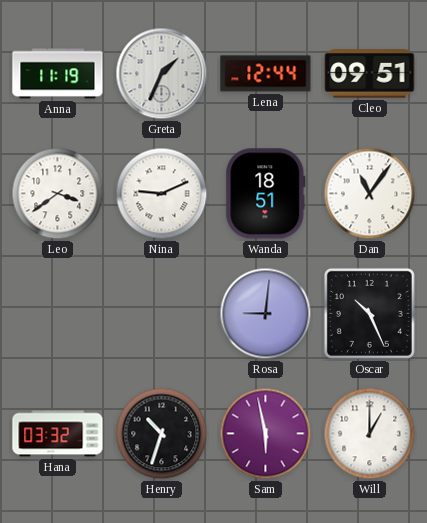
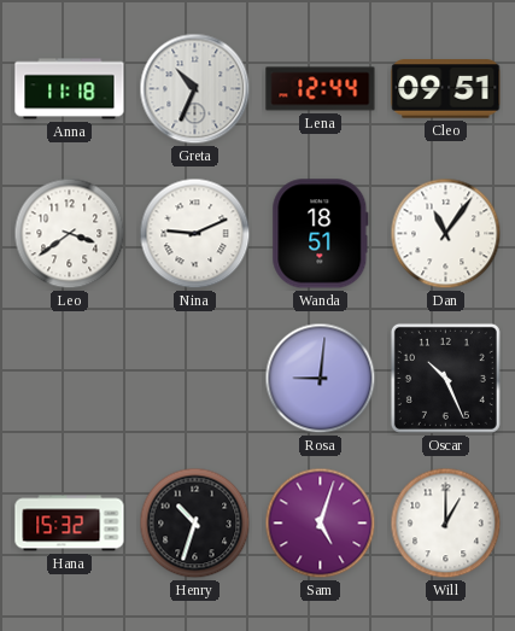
Anna: 11:19 -> 11:18
Greta: 1:34 -> 10:34
Hana: 03:32 -> 15:32
Sam: 5:58 -> 5:03
